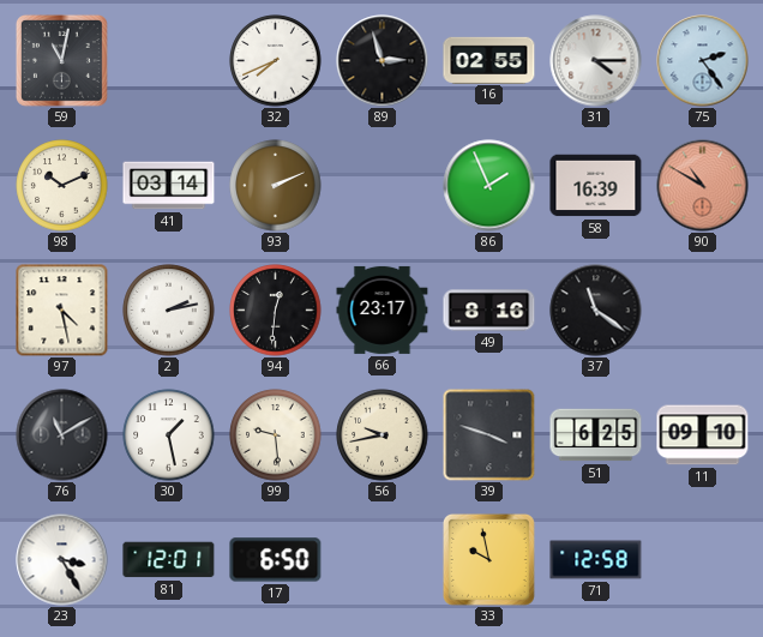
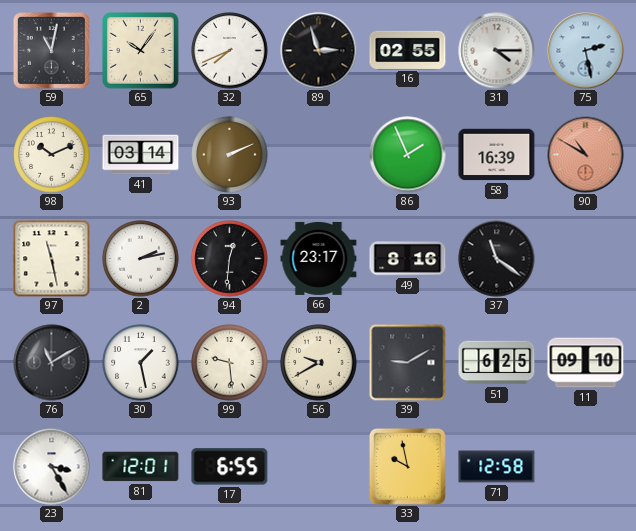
65: none -> 10:06
75: 2:24 -> 2:28
97: 4:28 -> 11:28
56: 9:43 -> 9:40
39: 3:48 -> 9:10
17: 6:50 -> 6:55
